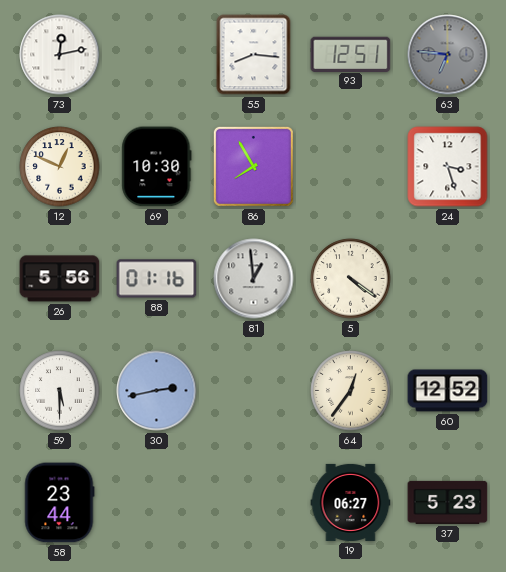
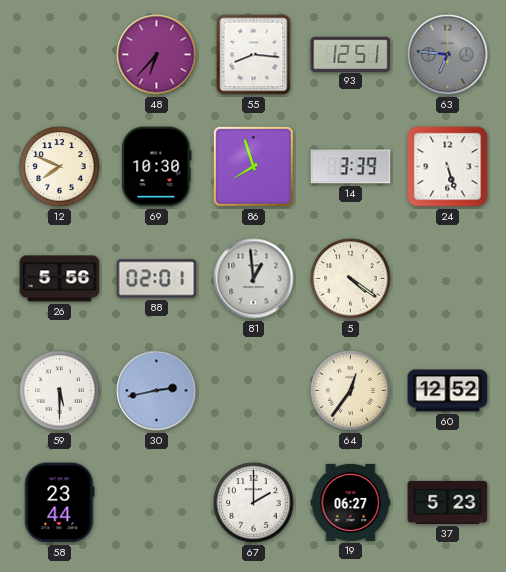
73: 12:13 -> none
48: none -> 6:37
12: 12:49 -> 7:49
86: 7:55 -> 7:57
14: none -> 3:39
24: 3:27 -> 5:27
88: 01:16 -> 02:01
67: none -> 2:00
